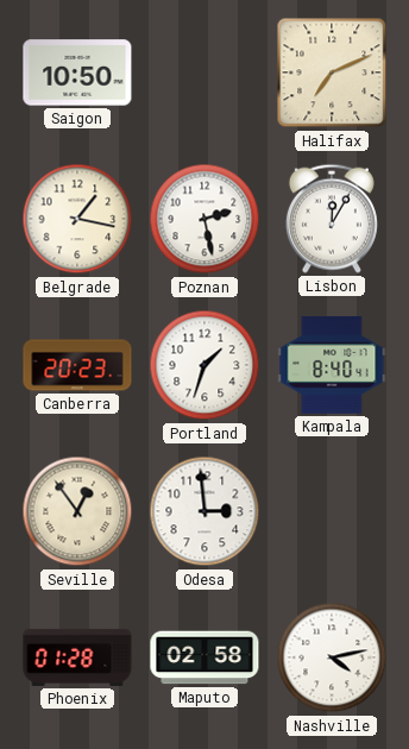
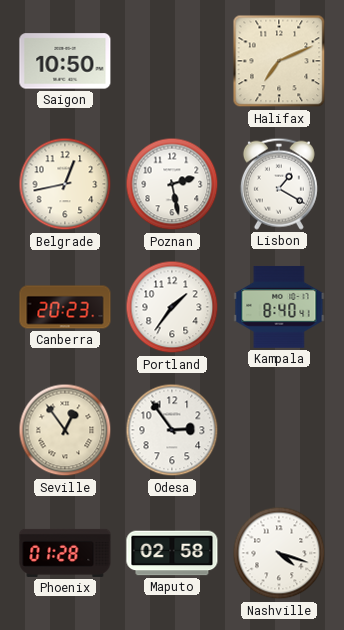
Belgrade: 1:17 -> 12:43
Lisbon: 12:05 -> 1:20
Portland: 1:33 -> 1:36
Odesa: 2:59 -> 2:54
Nashville: 4:13 -> 4:18
